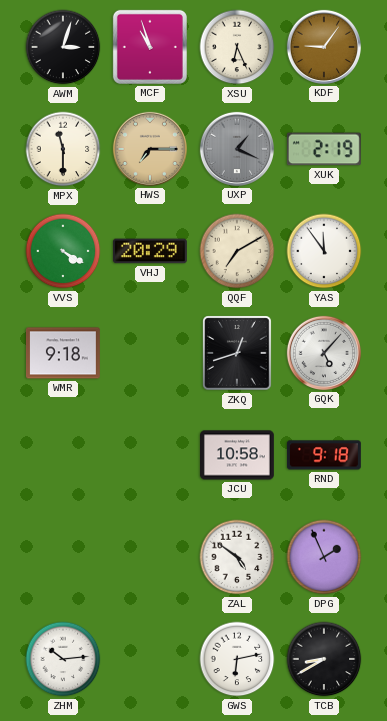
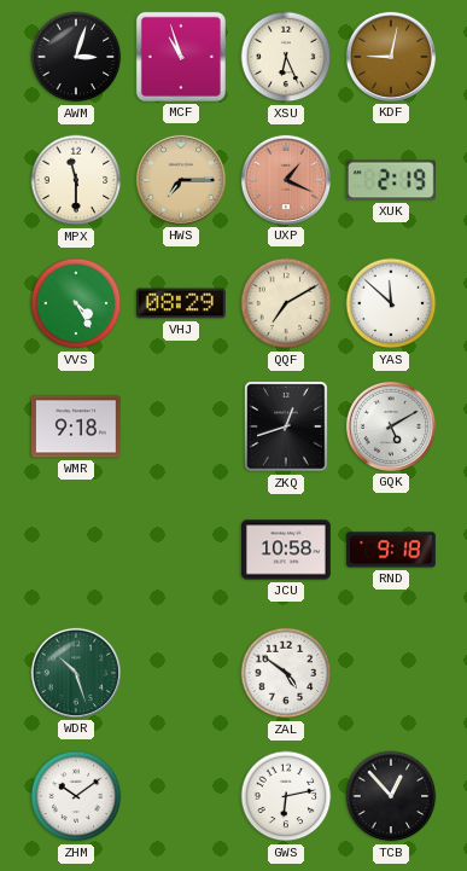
KDF: 9:06 -> 9:02
UXP dial: grey -> salmon
VVS: 4:20 -> 4:25
VHJ: 20:29 -> 08:29
YAS: 11:54 -> 11:52
GQK: 5:07 -> 5:10
WDR: none -> 10:27
DPG: 1:56 -> none
ZHM: 10:14 -> 10:09
TCB: 8:40 -> 12:53
